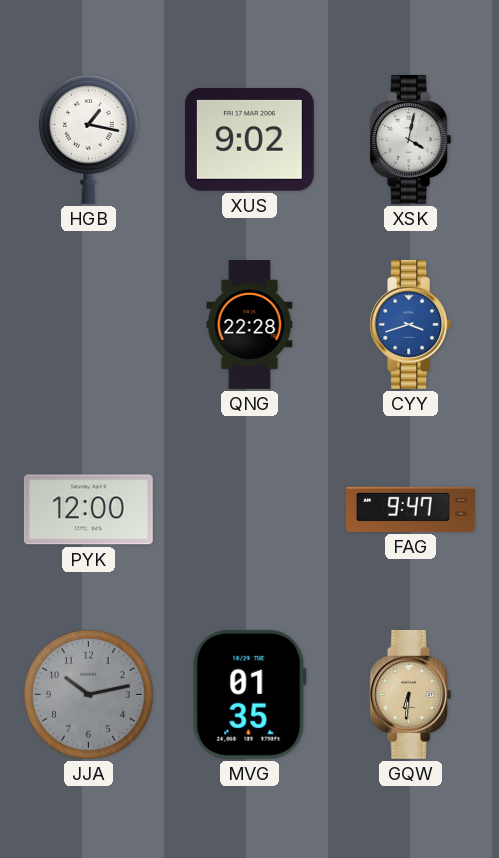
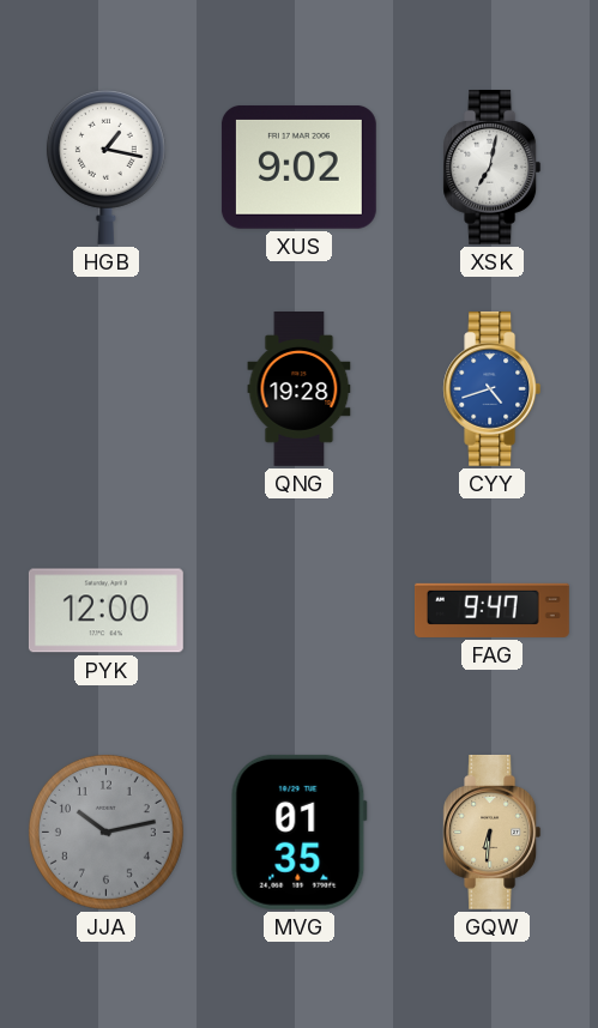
XSK: 4:02 -> 7:02
QNG: 22:28 -> 19:28
CYY: 3:42 -> 4:42
